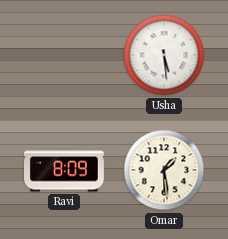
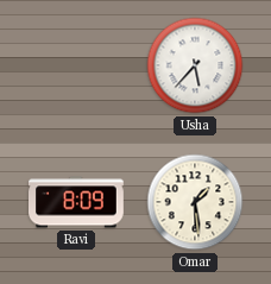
Usha: 5:29 -> 5:37
